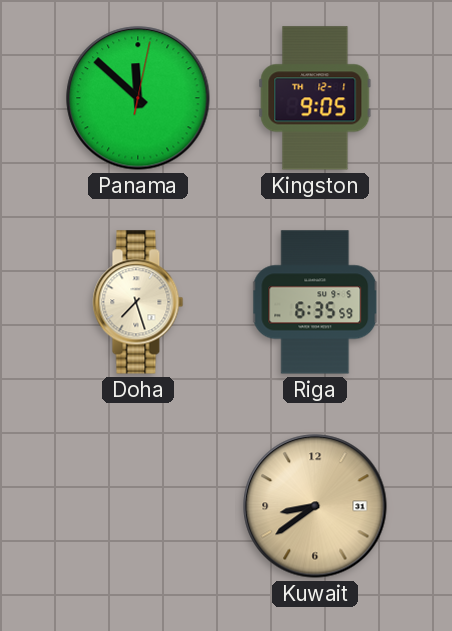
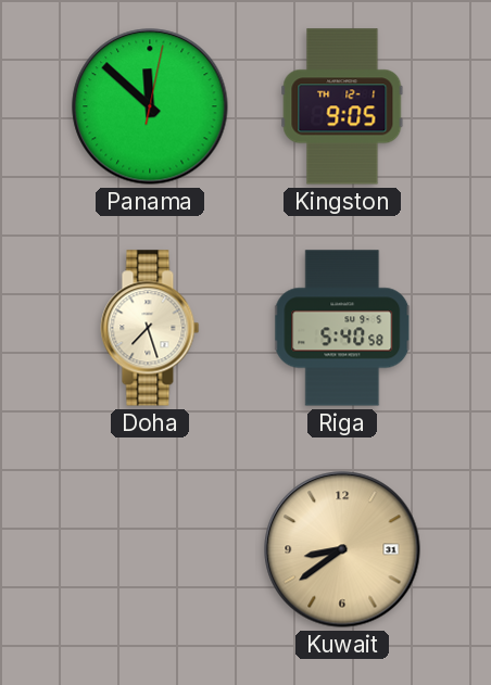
Riga: 6:35 -> 5:40
